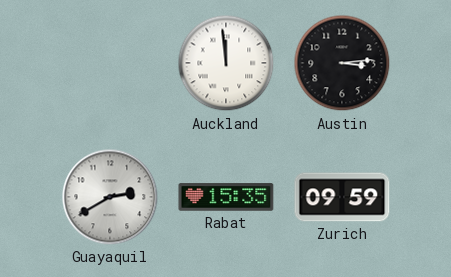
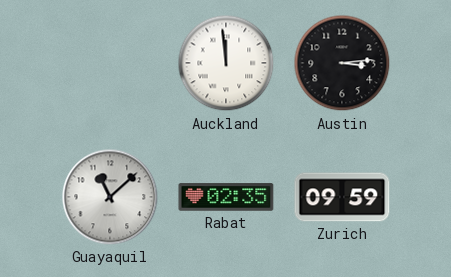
Guayaquil: 2:40 -> 11:08
Rabat: 15:35 -> 02:35
